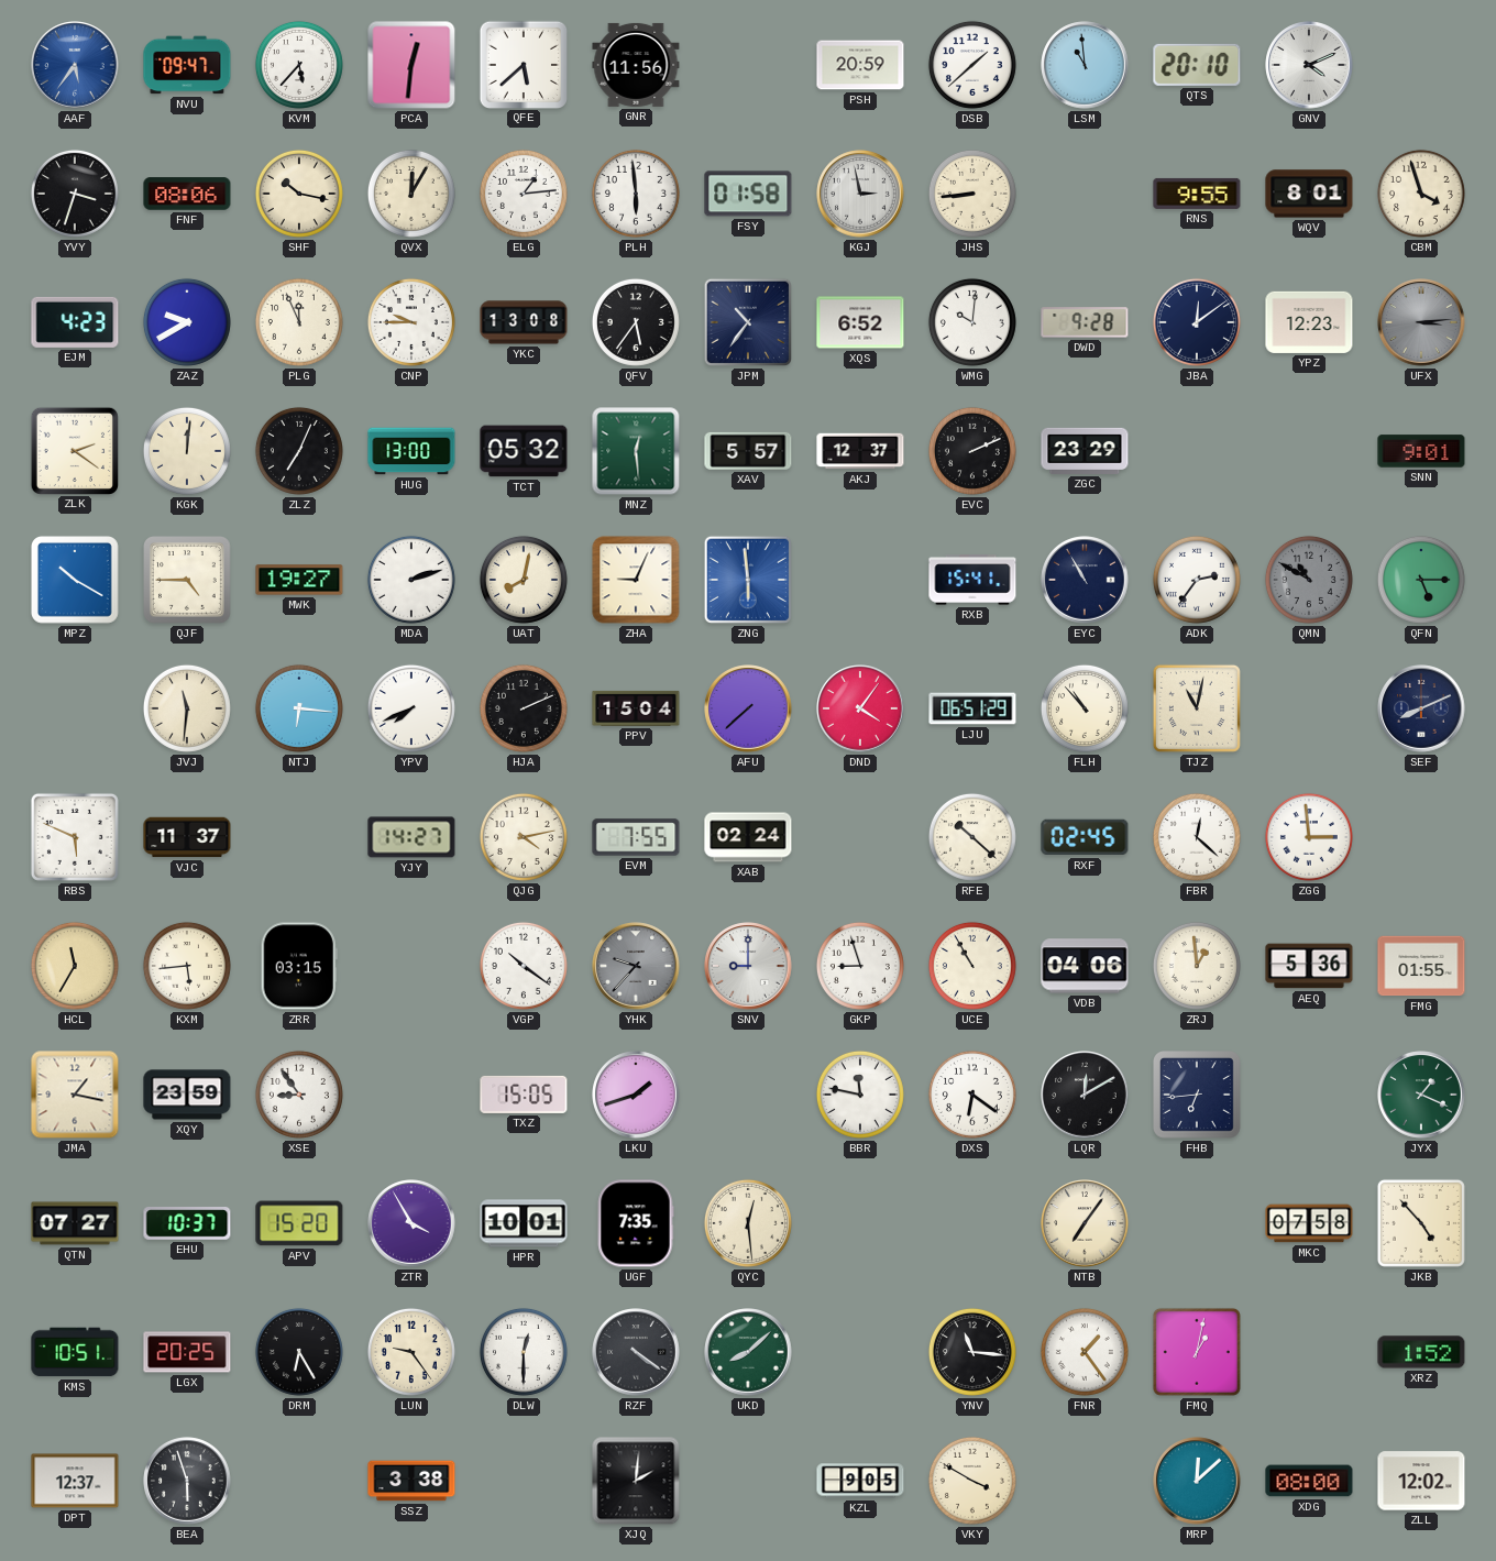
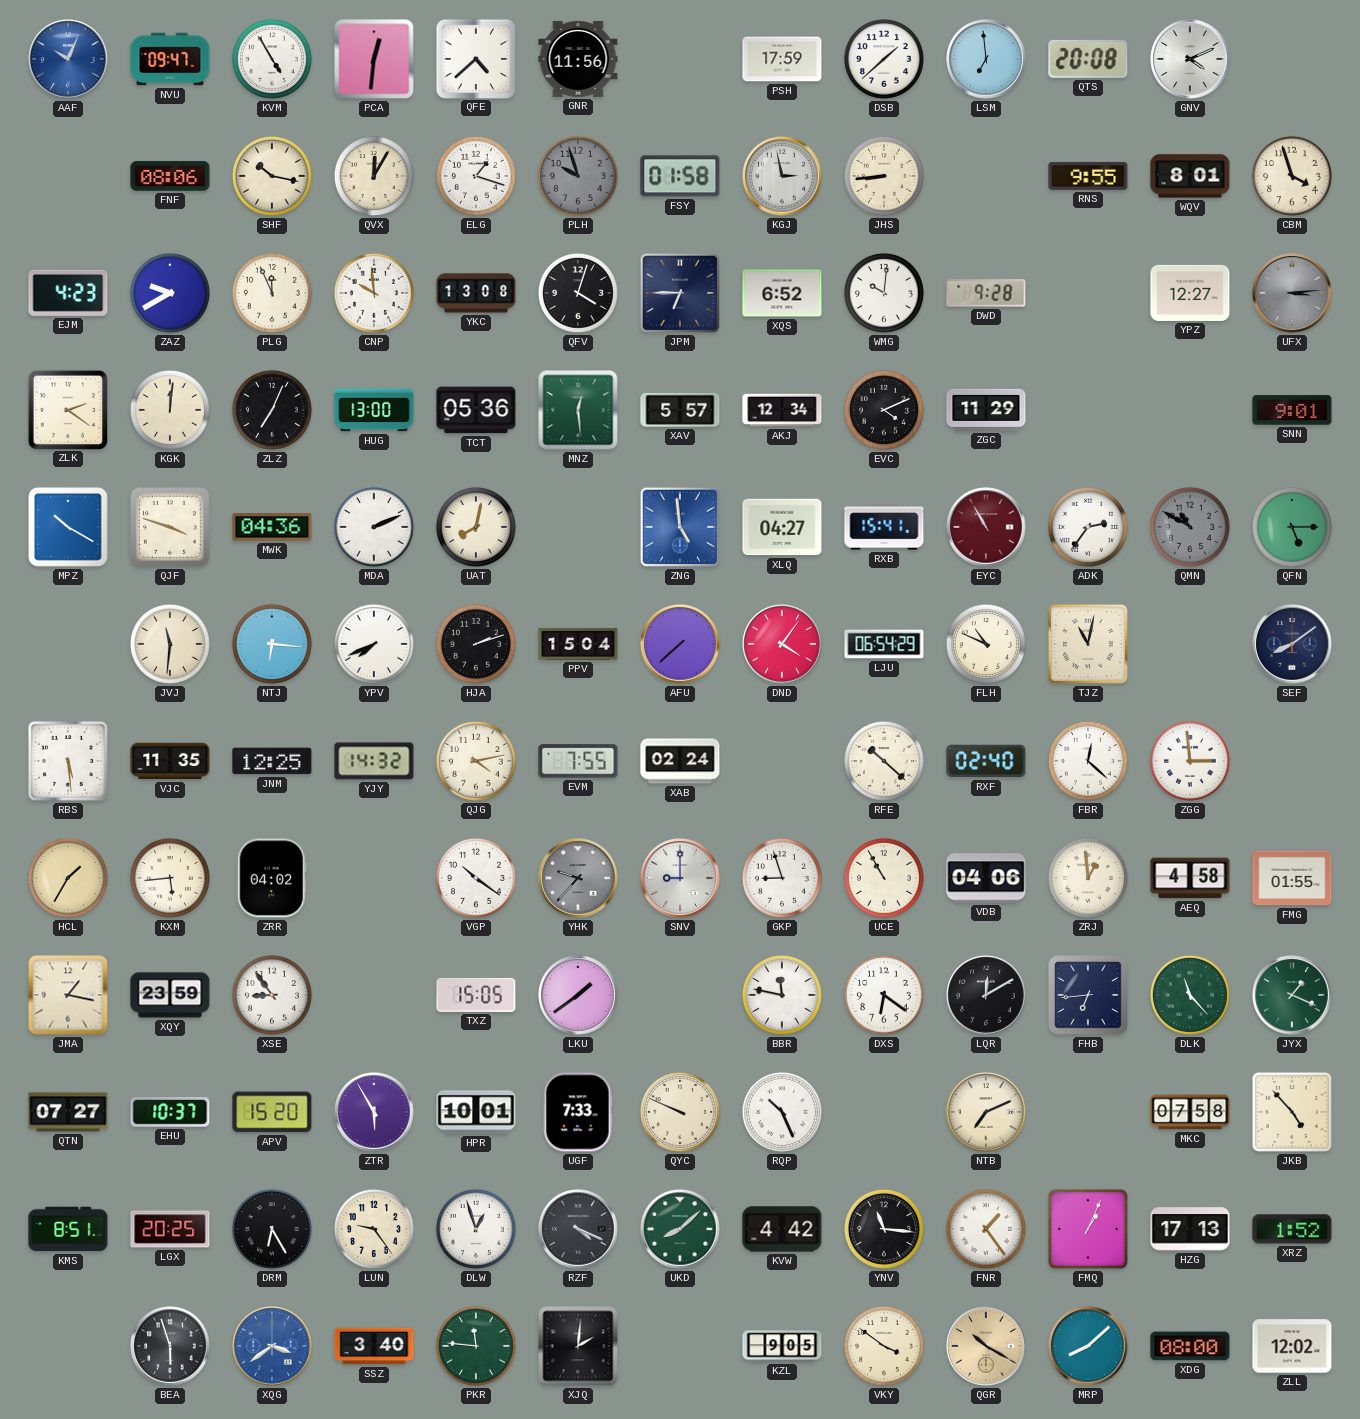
AAF: 5:36 -> 10:04
KVM: 5:37 -> 4:55
QFE: 5:38 -> 4:38
PSH: 20:59 -> 17:59
LSM: 10:59 -> 6:59
QTS: 20:10 -> 20:08
YVY: 3:33 -> none
ELG: 1:14 -> 1:18
PLH: 5:59 -> 9:57
PLH dial: white -> grey
CNP: 9:45 -> 9:59
QFV: 5:36 -> 4:03
JPM: 10:36 -> 6:45
JBA: 12:09 -> none
YPZ: 12:23 -> 12:27
TCT: 05:32 -> 05:36
AKJ: 12:37 -> 12:34
EVC: 2:11 -> 4:11
ZGC: 23:29 -> 11:29
QJF: 4:45 -> 3:48
MWK: 19:27 -> 04:36
MDA: 2:12 -> 2:11
ZHA: 9:04 -> none
ZNG: 5:59 -> 4:59
XLQ: none -> 04:27
EYC dial: navy -> burgundy
HJA: 2:11 -> 2:12
LJU: 06:51 -> 06:54
FLH: 10:53 -> 10:49
SEF: 8:11 -> 8:09
RBS: 5:49 -> 5:29
VJC: 11:37 -> 11:35
JNM: none -> 12:25
YJY: 14:27 -> 14:32
RXF: 02:45 -> 02:40
HCL: 11:35 -> 1:35
ZRR: 03:15 -> 04:02
AEQ: 5:36 -> 4:58
LKU: 1:42 -> 1:39
DLK: none -> 11:23
ZTR: 3:55 -> 5:55
UGF: 7:35 -> 7:33
QYC: 12:29 -> 9:49
RQP: none -> 10:26
NTB: 7:06 -> 7:11
KMS: 10:51 -> 8:51
DLW: 12:30 -> 12:57
RZF: 4:21 -> 4:19
KVW: none -> 4:42
FMQ: 1:02 -> 1:04
HZG: none -> 17:13
DPT: 12:37 -> none
XQG: none -> 3:39
SSZ: 3:38 -> 3:40
PKR: none -> 11:46
VKY: 3:50 -> 3:51
QGR: none -> 10:20
MRP: 12:08 -> 8:08
